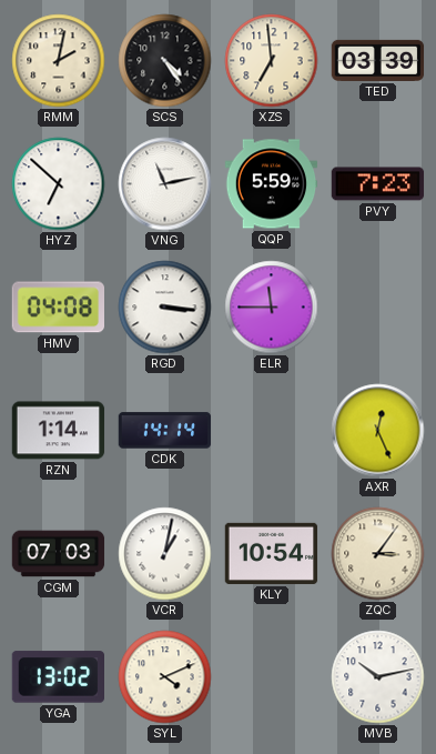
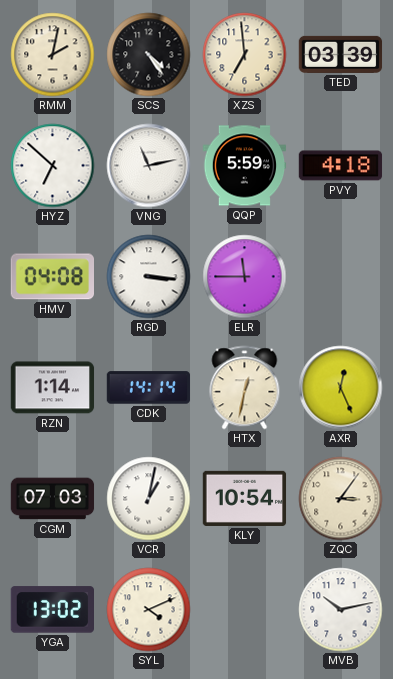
PVY: 7:23 -> 4:18
HTX: none -> 12:32
